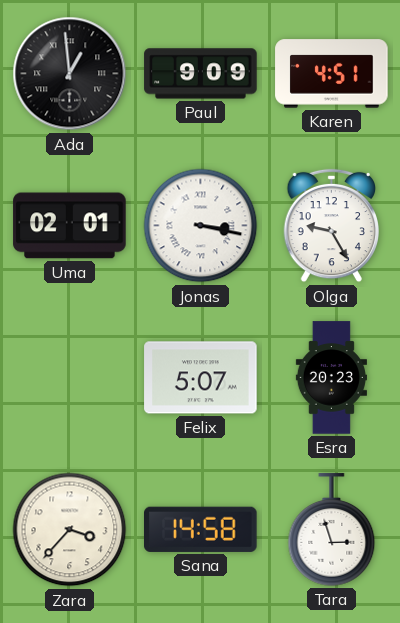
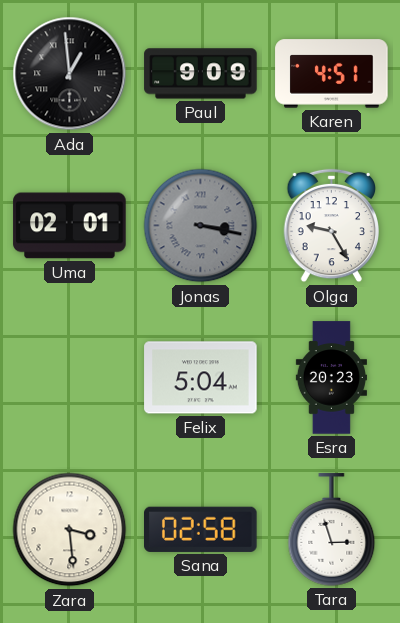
Jonas dial: white -> grey
Felix: 5:07 -> 5:04
Zara: 3:37 -> 3:29
Sana: 14:58 -> 02:58
